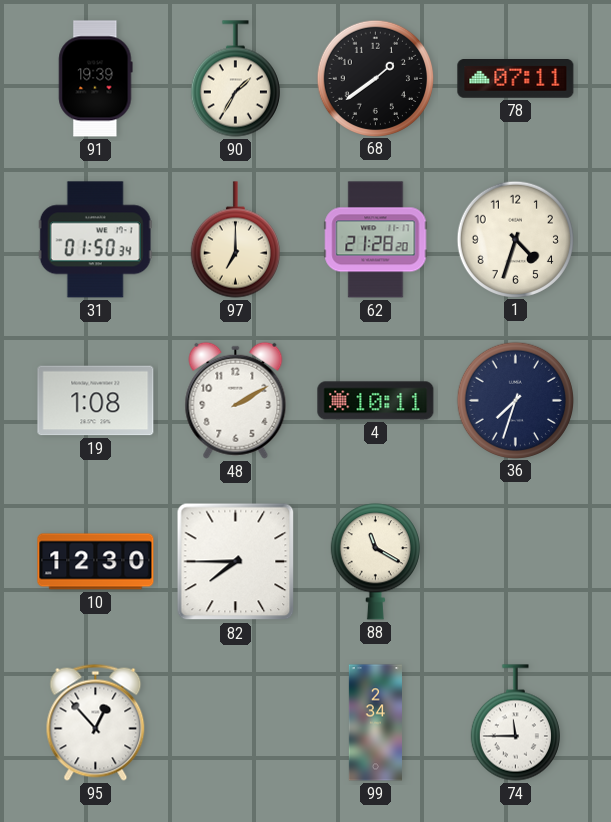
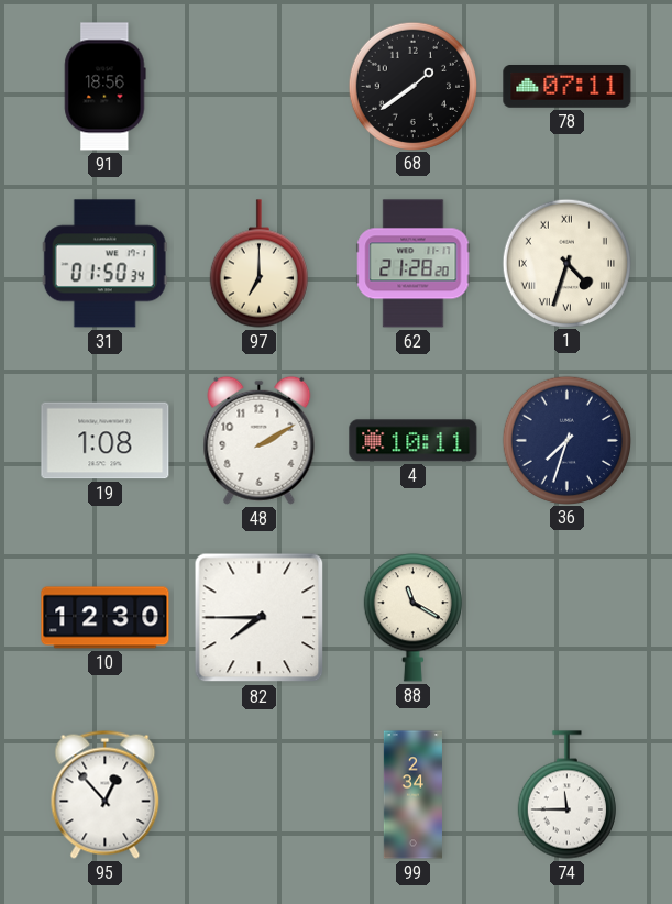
91: 19:39 -> 18:56
90: 1:35 -> none
1 numerals: Arabic -> Roman
